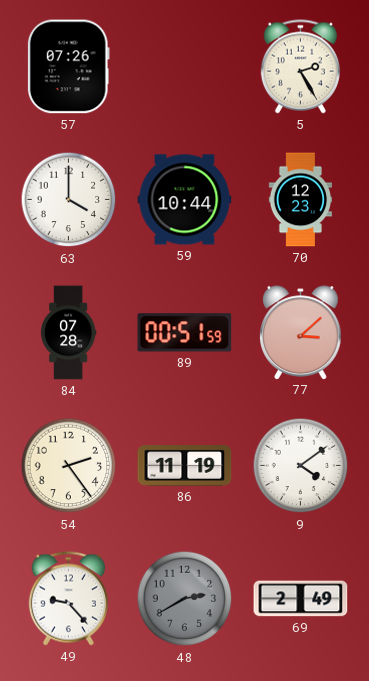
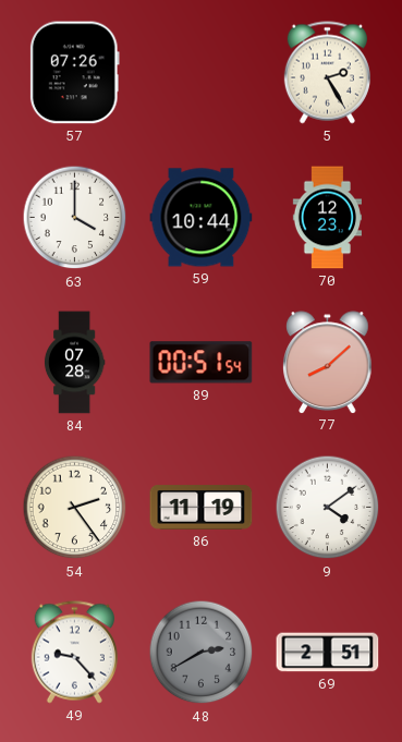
89: 00:51:59 -> 00:51:54
77: 3:08 -> 8:08
69: 2:49 -> 2:51
